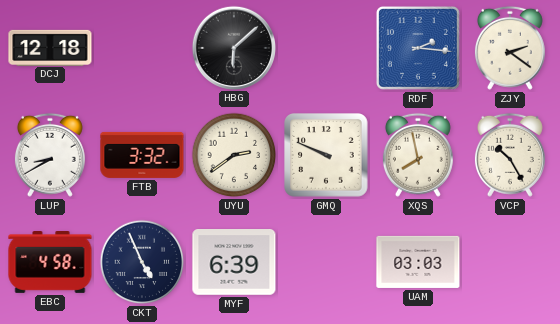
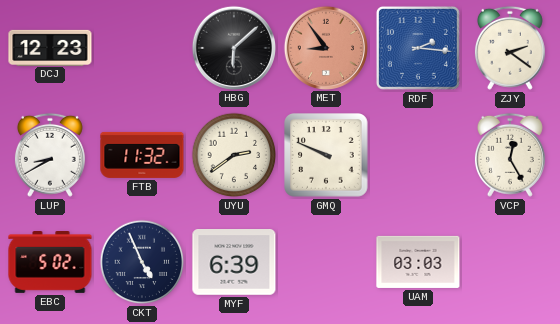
DCJ: 12:18 -> 12:23
MET: none -> 8:54
FTB: 3:32 -> 11:32
XQS: 7:58 -> none
VCP: 10:25 -> 12:25
EBC: 4:58 -> 5:02
